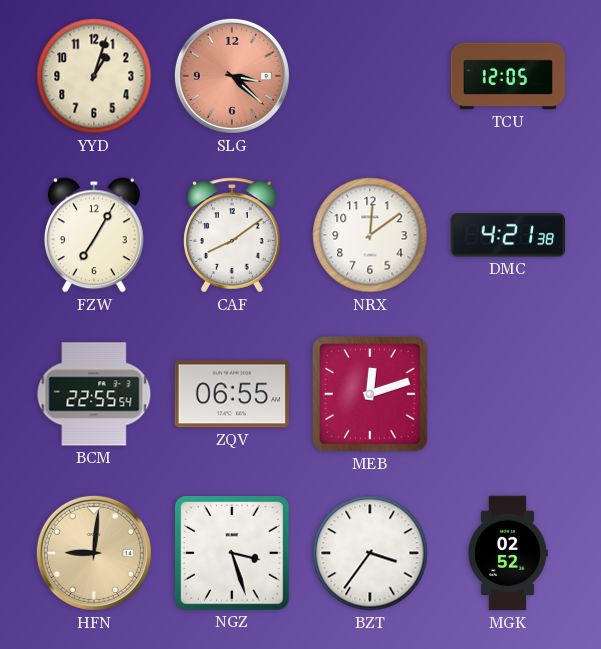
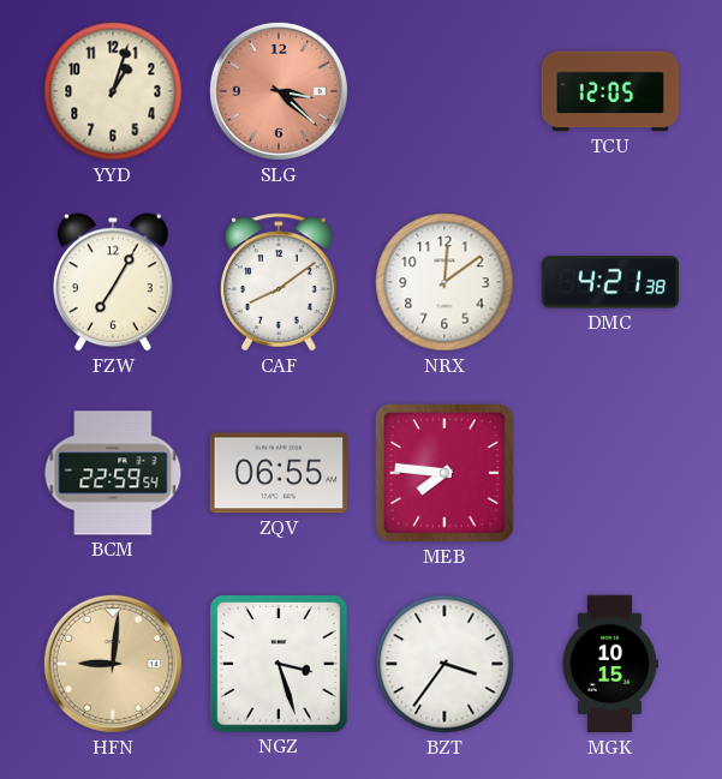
BCM: 22:55 -> 22:59
MEB: 12:12 -> 7:46
MGK: 02:52 -> 10:15
